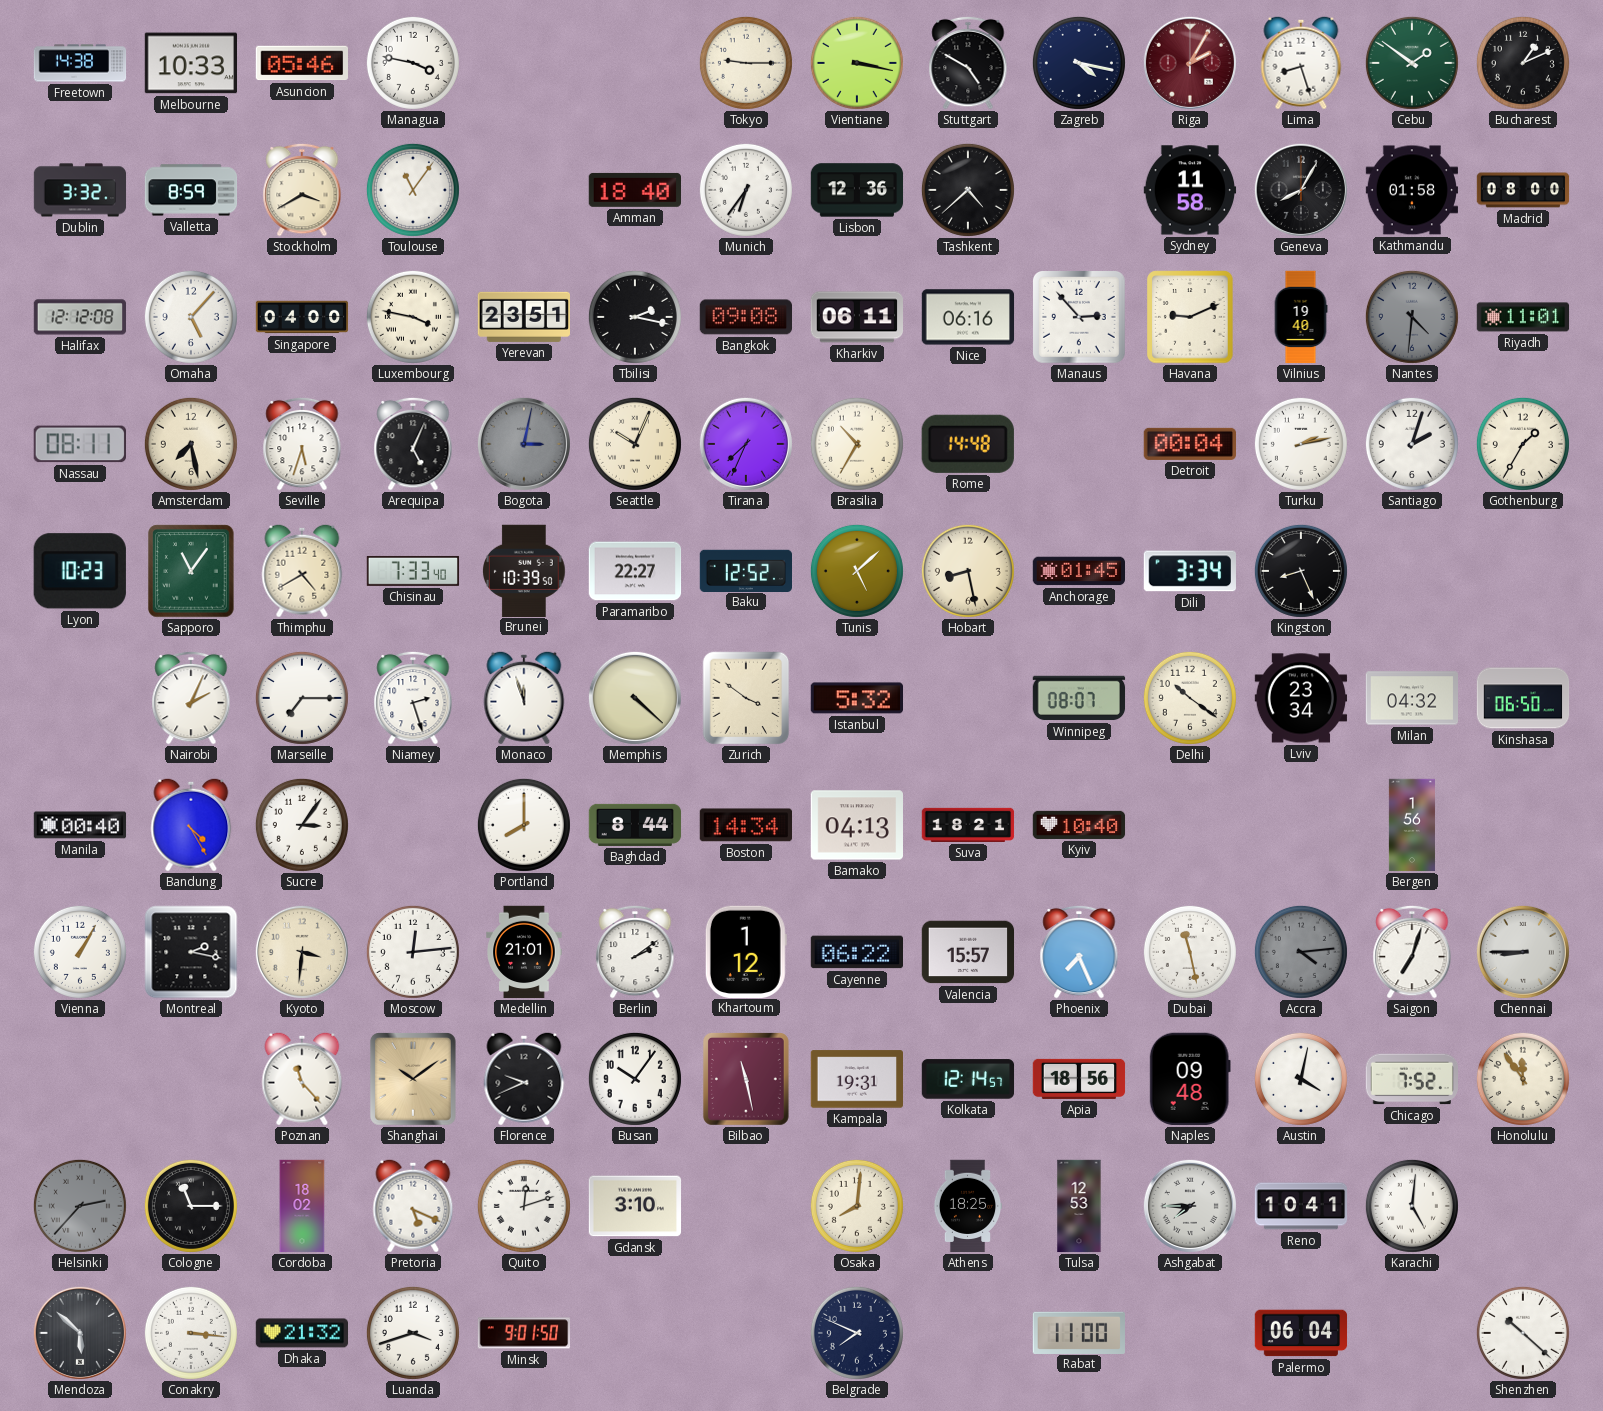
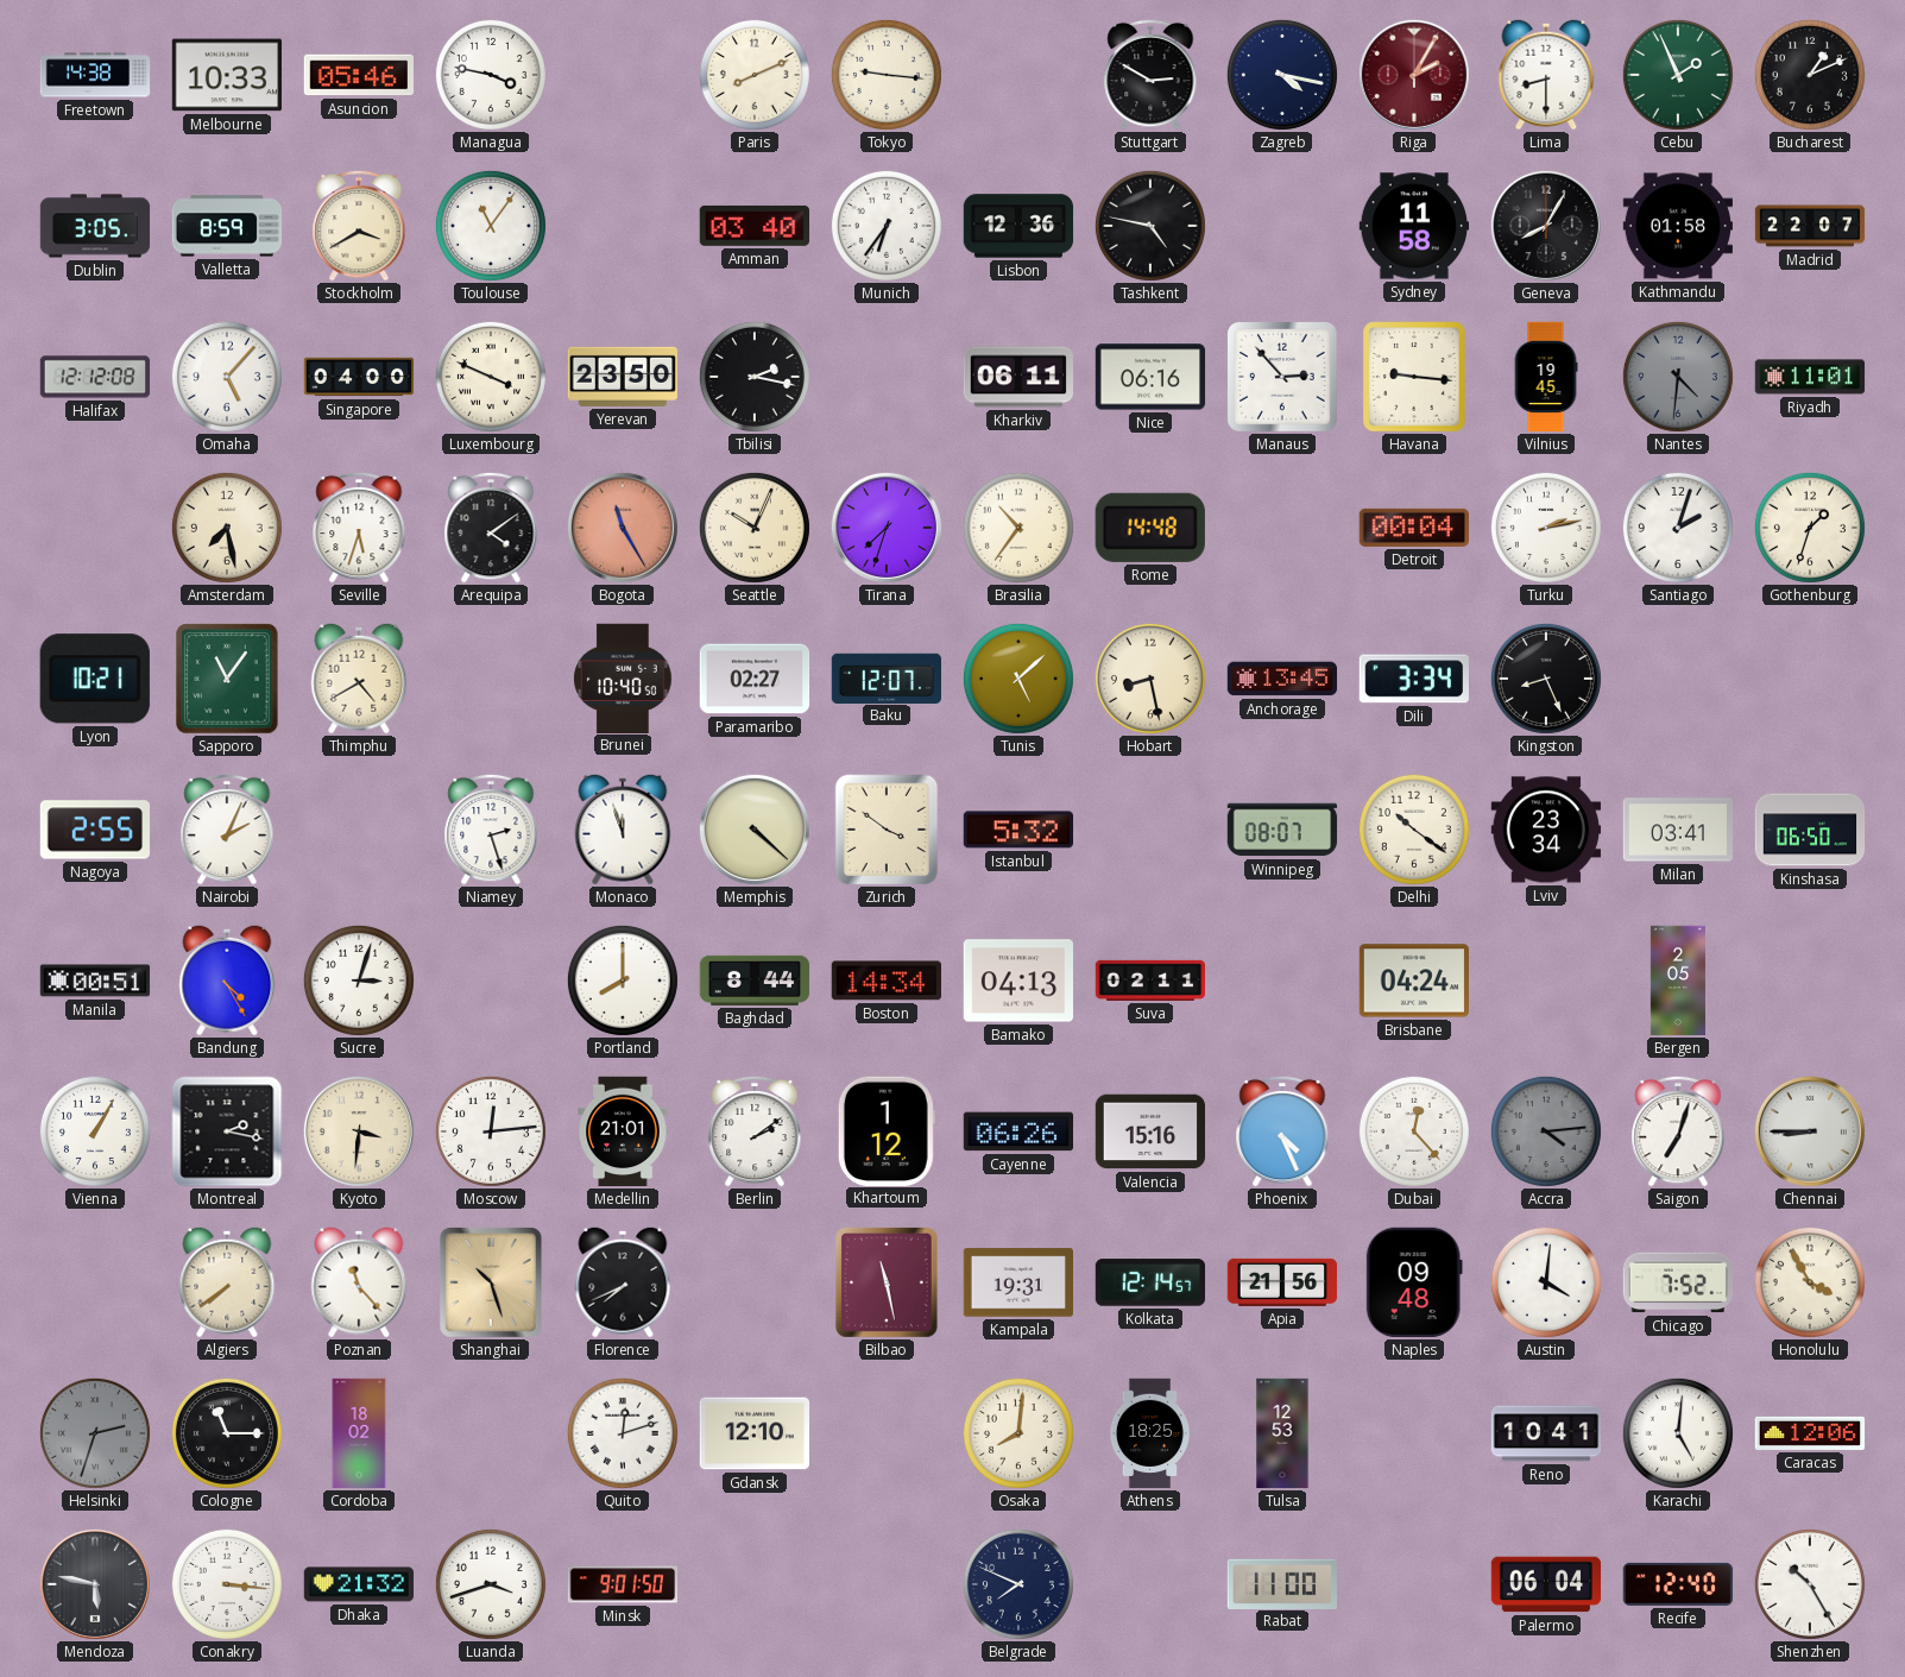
Paris: none -> 8:11
Tokyo: 9:15 -> 9:16
Vientiane: 3:17 -> none
Stuttgart: 4:50 -> 2:50
Lima: 8:27 -> 8:30
Cebu: 1:51 -> 1:56
Dublin: 3:32 -> 3:05
Amman: 18:40 -> 03:40
Tashkent: 4:38 -> 4:47
Madrid: 08:00 -> 22:07
Luxembourg: 3:47 -> 3:49
Yerevan: 23:51 -> 23:50
Bangkok: 09:08 -> none
Havana: 9:11 -> 9:16
Vilnius: 19:40 -> 19:45
Nassau: 08:11 -> none
Arequipa: 5:04 -> 4:09
Bogota: 3:02 -> 11:25
Bogota dial: grey -> salmon
Tirana: 7:34 -> 7:33
Brasilia: 10:35 -> 10:36
Gothenburg: 1:35 -> 1:33
Lyon: 10:23 -> 10:21
Chisinau: 7:33 -> none
Brunei: 10:39 -> 10:40
Paramaribo: 22:27 -> 02:27
Baku: 12:52 -> 12:07
Anchorage: 01:45 -> 13:45
Nagoya: none -> 2:55
Marseille: 7:15 -> none
Milan: 04:32 -> 03:41
Manila: 00:40 -> 00:51
Sucre: 3:06 -> 3:03
Suva: 18:21 -> 02:11
Kyiv: 10:40 -> none
Brisbane: none -> 04:24
Bergen: 1:56 -> 2:05
Cayenne: 06:22 -> 06:26
Valencia: 15:57 -> 15:16
Phoenix: 7:26 -> 4:26
Dubai: 11:28 -> 12:23
Algiers: none -> 7:39
Shanghai: 10:09 -> 10:27
Florence: 9:41 -> 7:41
Busan: 10:06 -> none
Apia: 18:56 -> 21:56
Austin: 4:02 -> 4:01
Honolulu: 11:54 -> 3:55
Helsinki: 2:37 -> 2:33
Pretoria: 5:19 -> none
Gdansk: 3:10 -> 12:10
Ashgabat: 7:45 -> none
Caracas: none -> 12:06
Mendoza: 5:52 -> 5:47
Recife: none -> 12:40
Shenzhen: 10:22 -> 10:25
